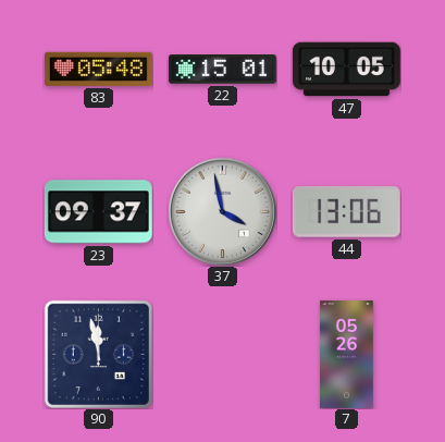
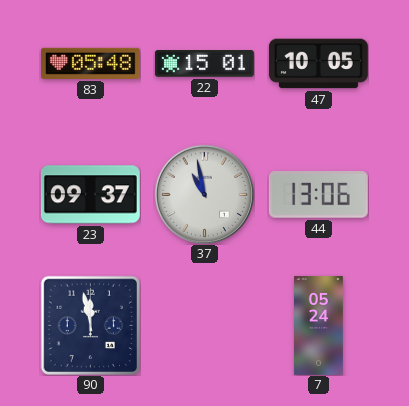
37: 3:58 -> 10:58
7: 05:26 -> 05:24
